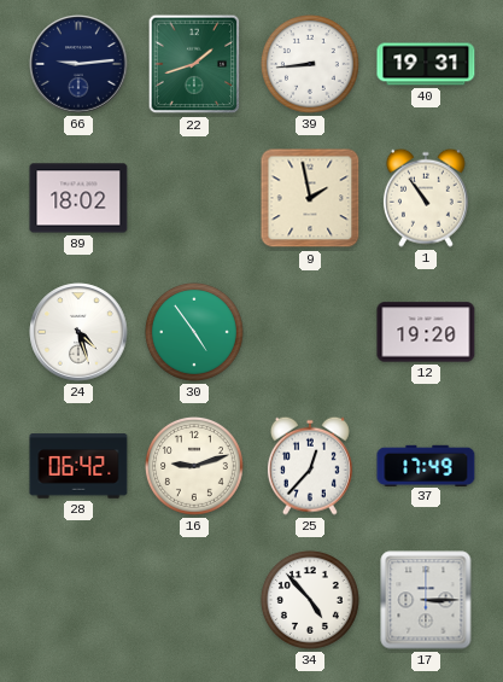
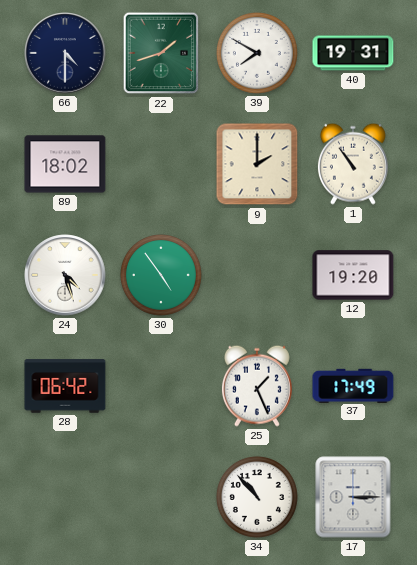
66: 9:14 -> 4:30
39: 8:44 -> 7:50
9: 1:58 -> 2:00
16: 9:12 -> none
25: 12:37 -> 1:26
34: 4:53 -> 10:53
